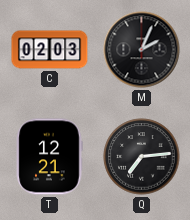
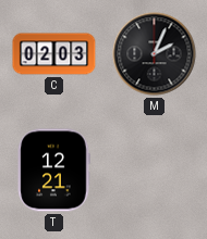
Q: 7:14 -> none
